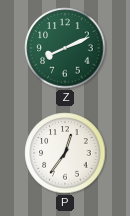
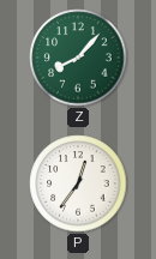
Z: 8:11 -> 8:07
